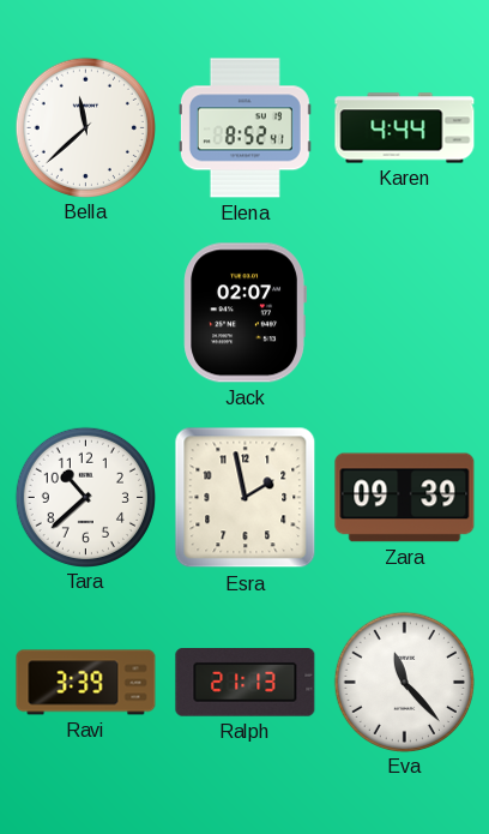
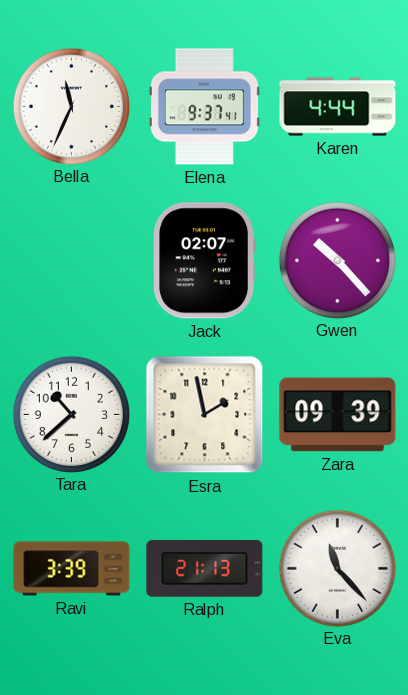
Bella: 11:38 -> 11:34
Elena: 8:52 -> 9:37
Gwen: none -> 10:23
